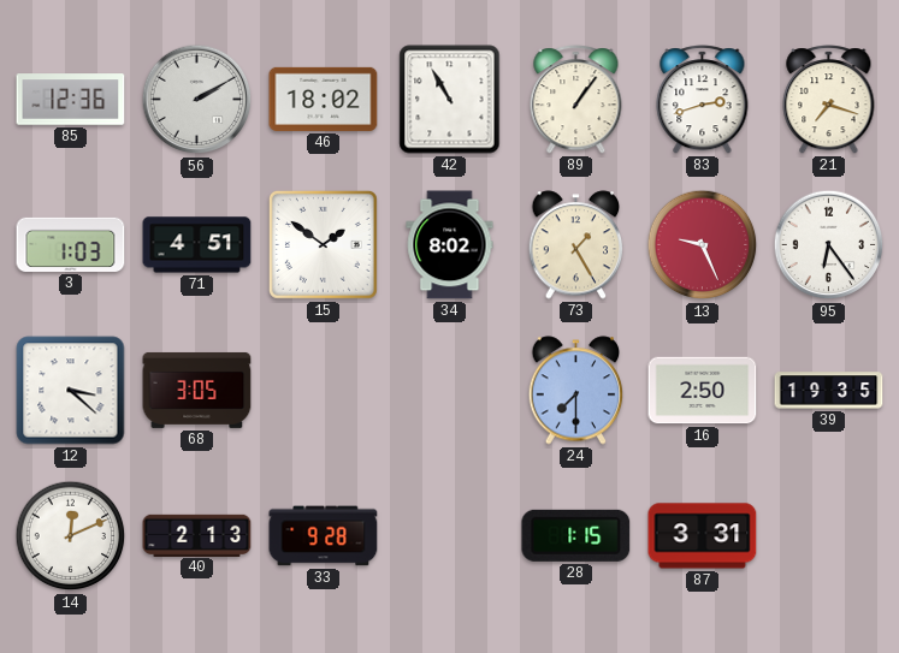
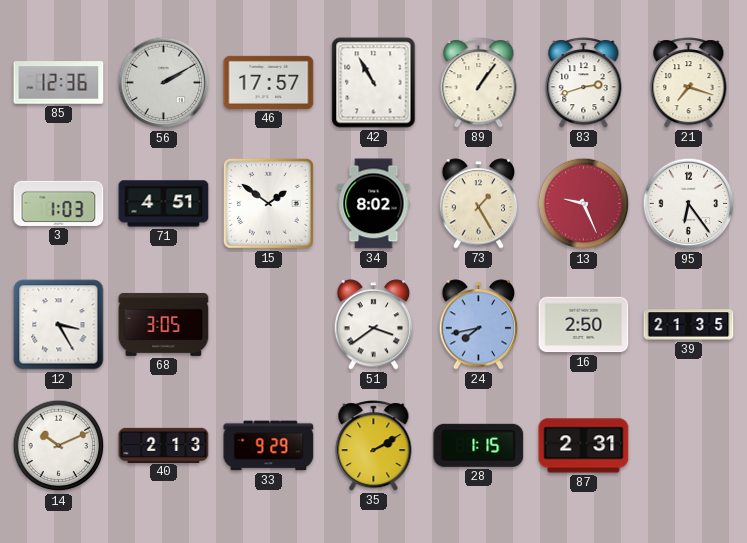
46: 18:02 -> 17:57
12: 3:22 -> 3:25
51: none -> 3:39
24: 7:30 -> 7:43
39: 19:35 -> 21:35
14: 12:11 -> 10:11
33: 9:28 -> 9:29
35: none -> 2:10
87: 3:31 -> 2:31
